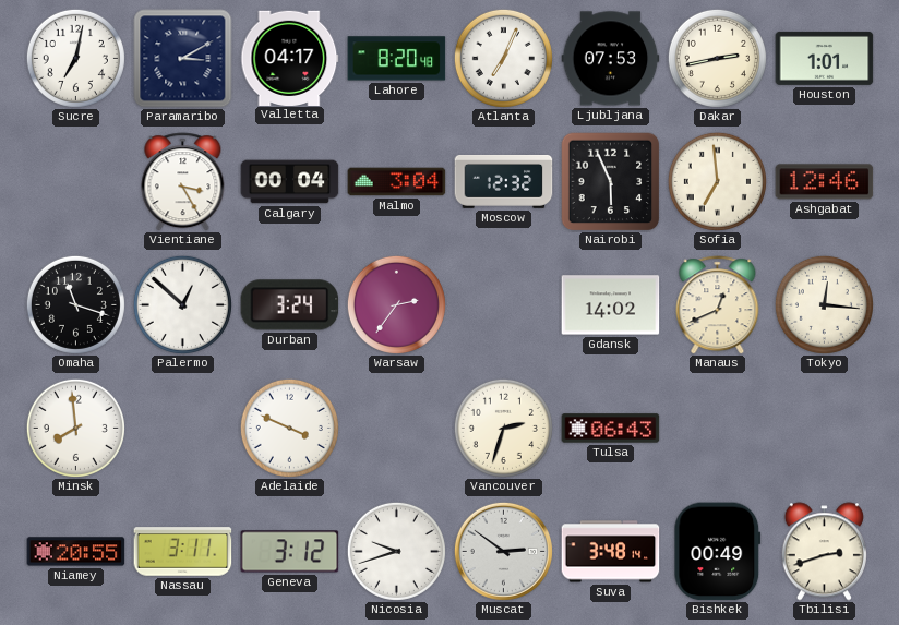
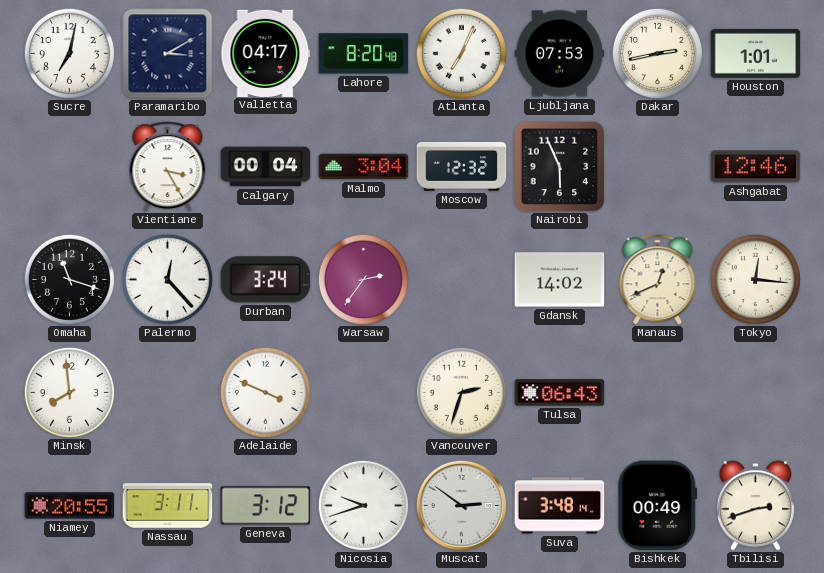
Sofia: 6:59 -> none
Palermo: 12:52 -> 12:23
